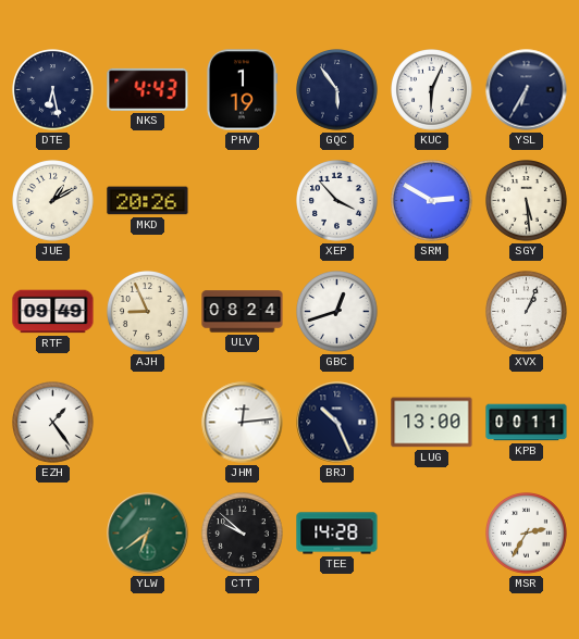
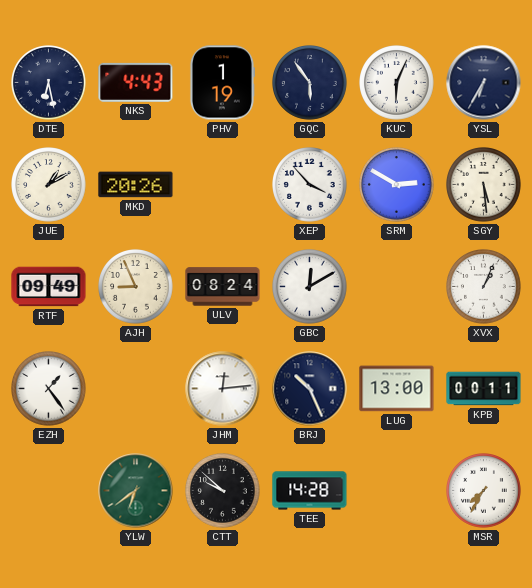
GBC: 12:42 -> 12:10
MSR: 2:35 -> 7:35
